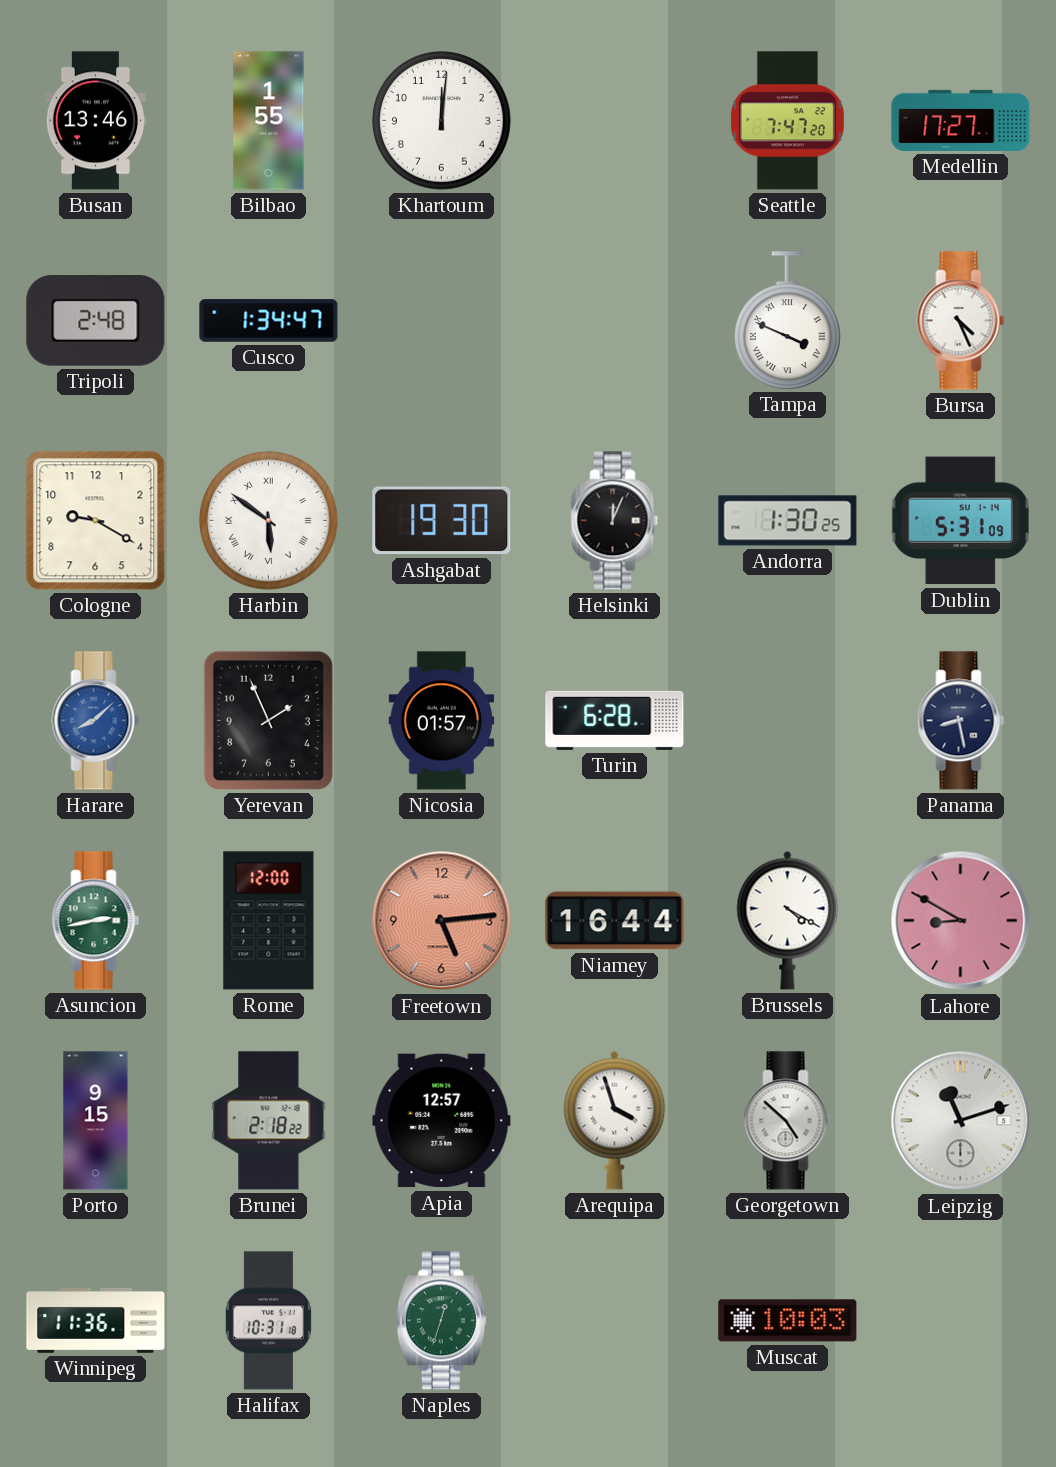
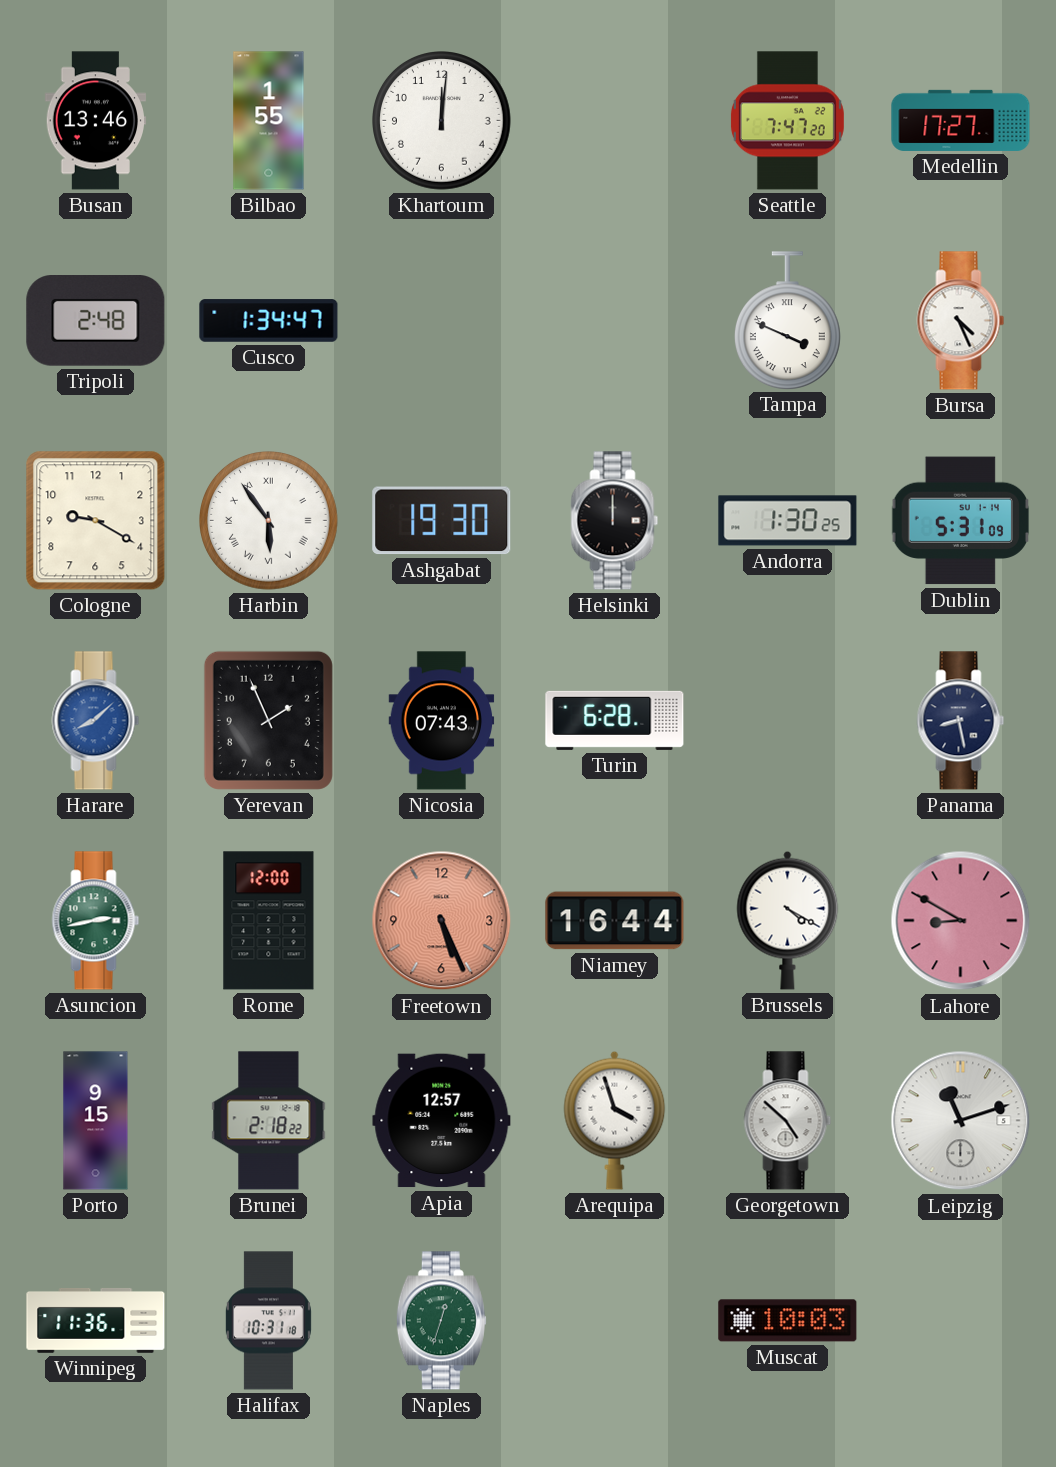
Harbin: 5:51 -> 5:54
Helsinki: 12:04 -> 12:00
Nicosia: 01:57 -> 07:43
Freetown: 5:14 -> 5:26
